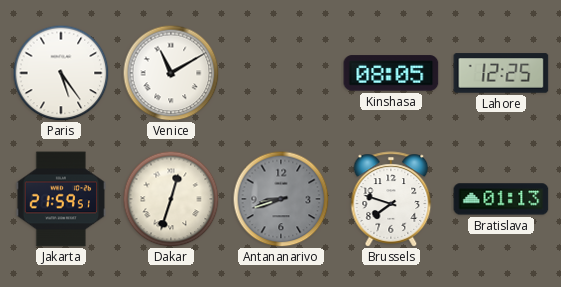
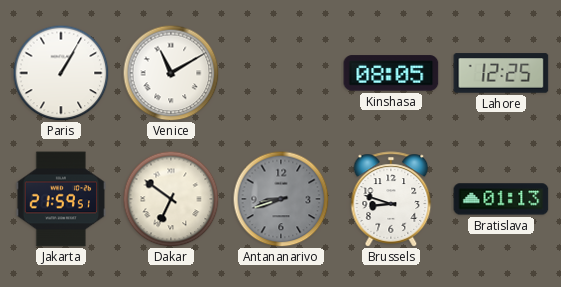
Paris: 5:24 -> 1:05
Dakar: 12:33 -> 6:51
Brussels: 7:48 -> 8:48
